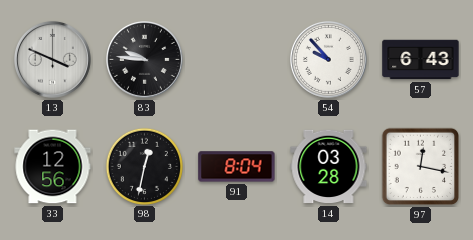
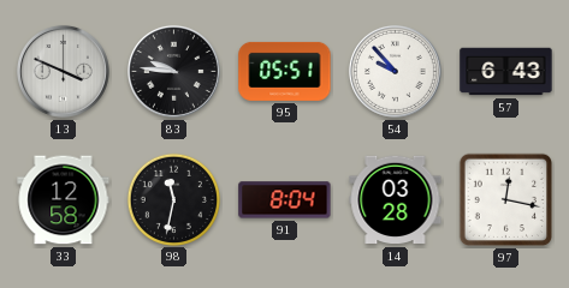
95: none -> 05:51
33: 12:56 -> 12:58
98: 12:32 -> 11:32
